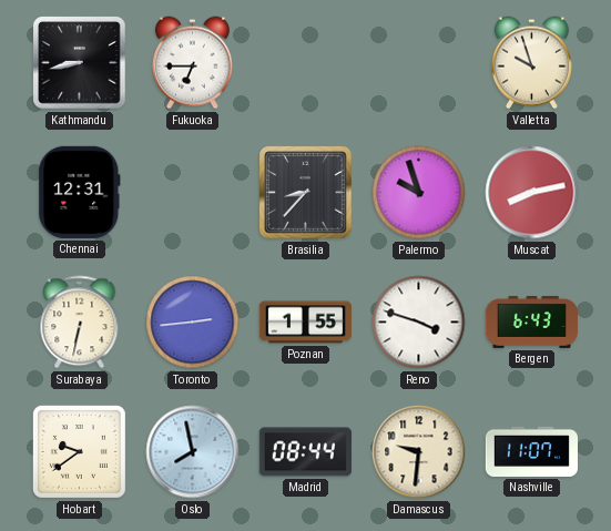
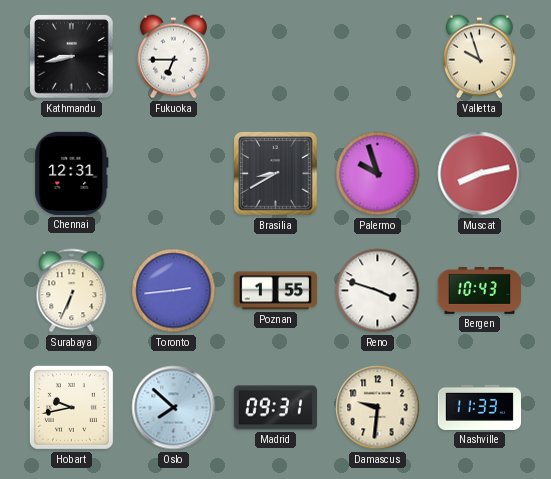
Brasilia: 8:37 -> 8:40
Surabaya: 6:32 -> 6:34
Bergen: 6:43 -> 10:43
Hobart: 9:39 -> 9:43
Oslo: 7:58 -> 7:52
Madrid: 08:44 -> 09:31
Nashville: 11:07 -> 11:33
